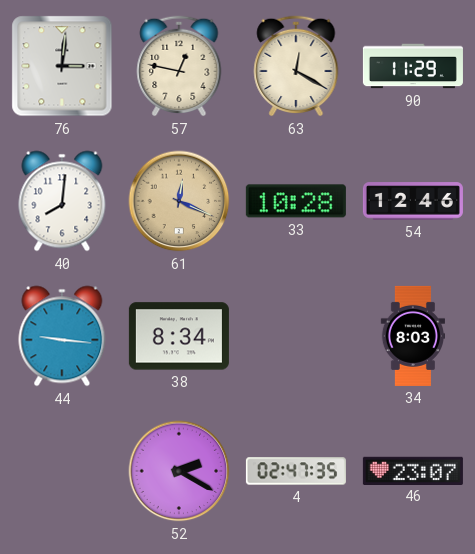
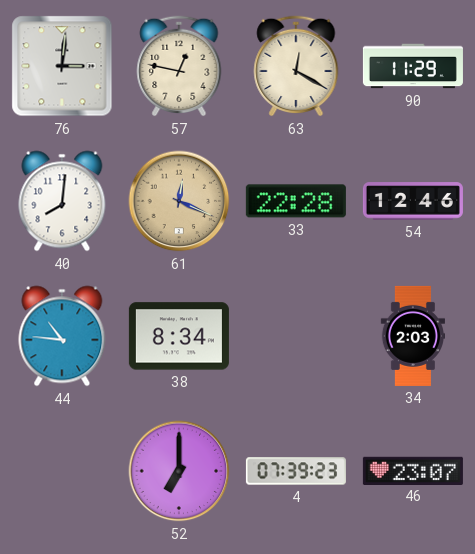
33: 10:28 -> 22:28
44: 9:16 -> 10:46
34: 8:03 -> 2:03
52: 2:20 -> 7:00
4: 02:47 -> 07:39
